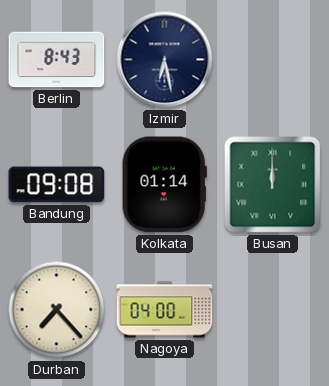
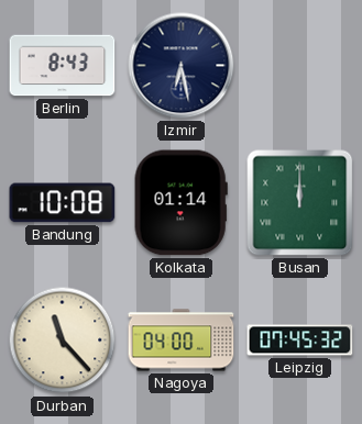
Bandung: 09:08 -> 10:08
Durban: 7:23 -> 11:23
Leipzig: none -> 07:45
